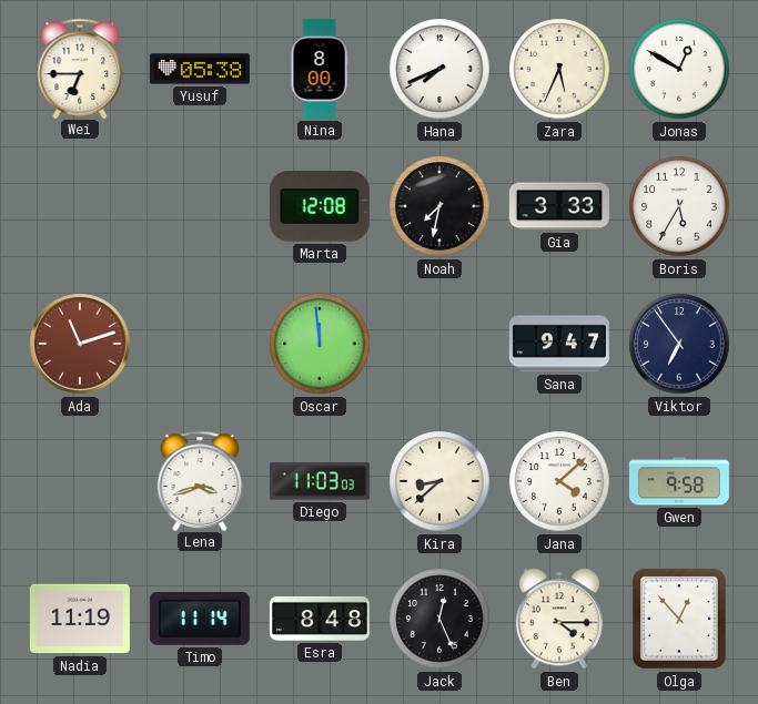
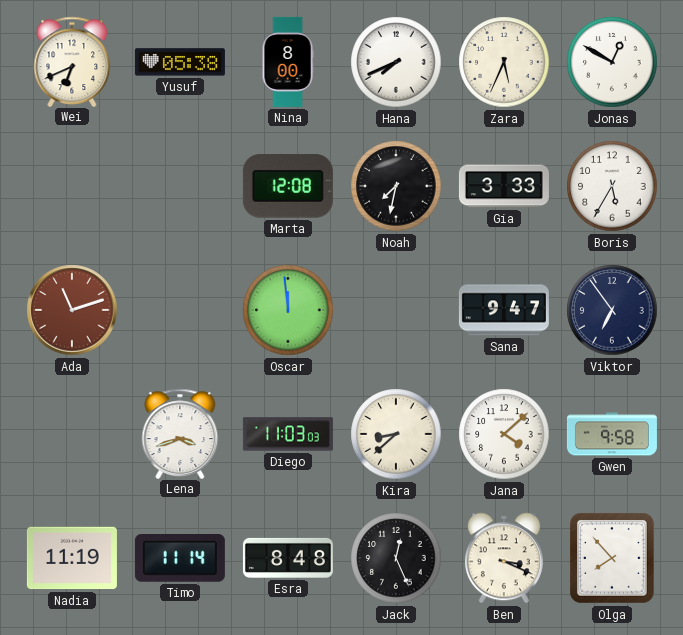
Wei: 6:45 -> 6:41
Ben: 4:15 -> 3:19
Olga: 12:53 -> 7:53
